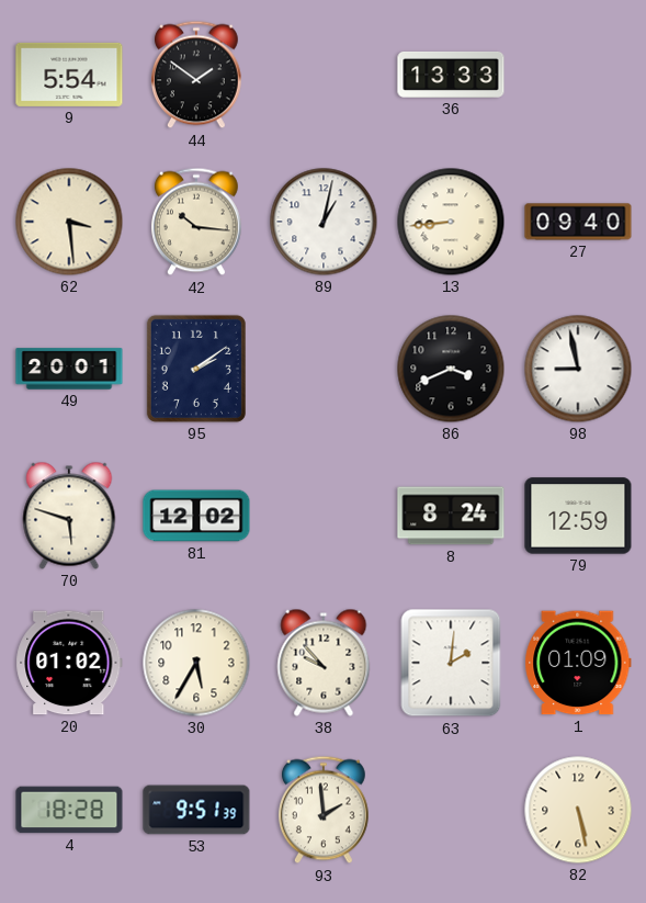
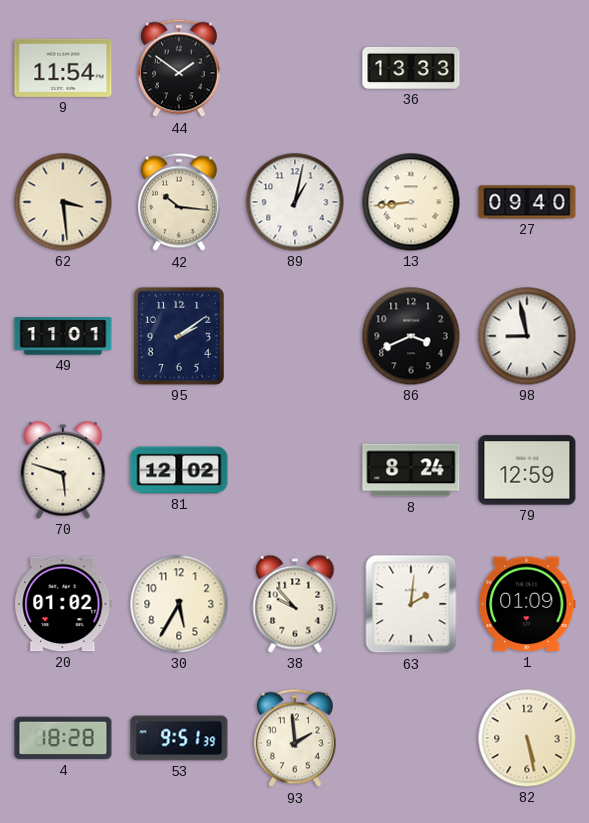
9: 5:54 -> 11:54
49: 20:01 -> 11:01
